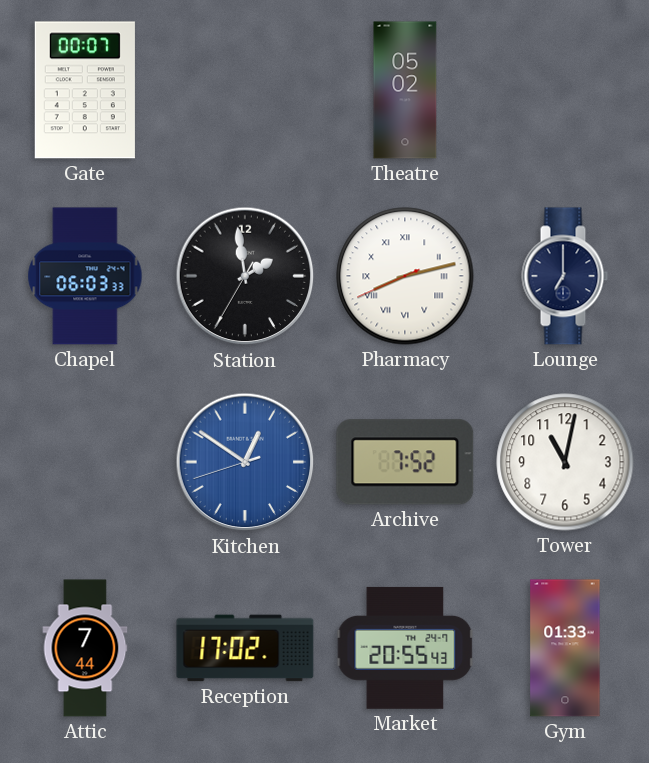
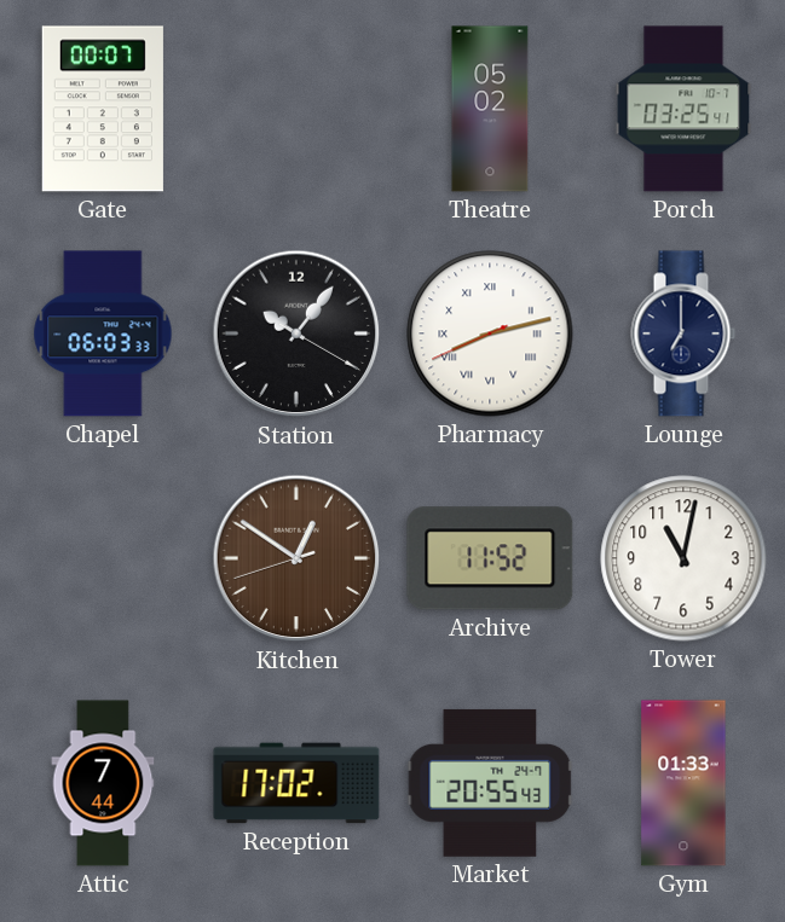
Porch: none -> 03:25
Station: 1:58 -> 10:06
Kitchen dial: blue -> brown
Archive: 7:52 -> 11:52
